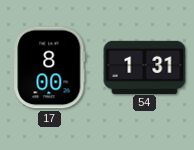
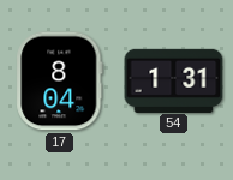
17: 8:00 -> 8:04
